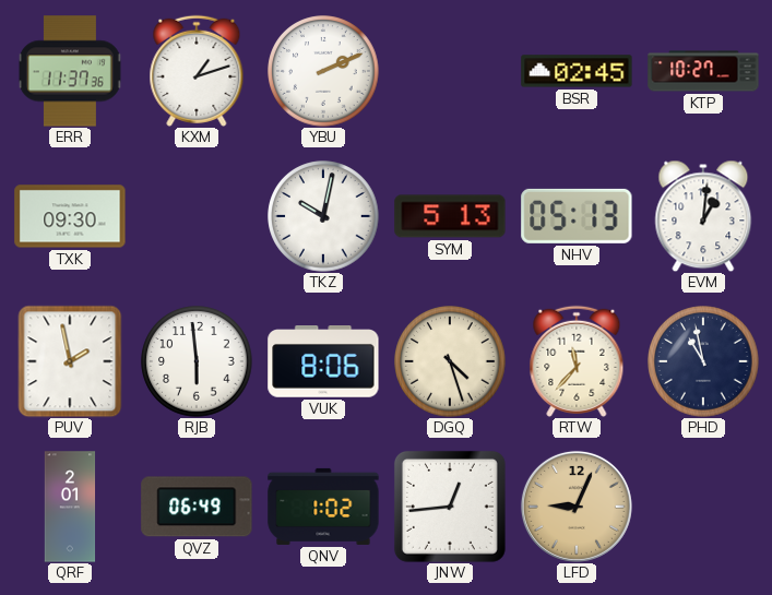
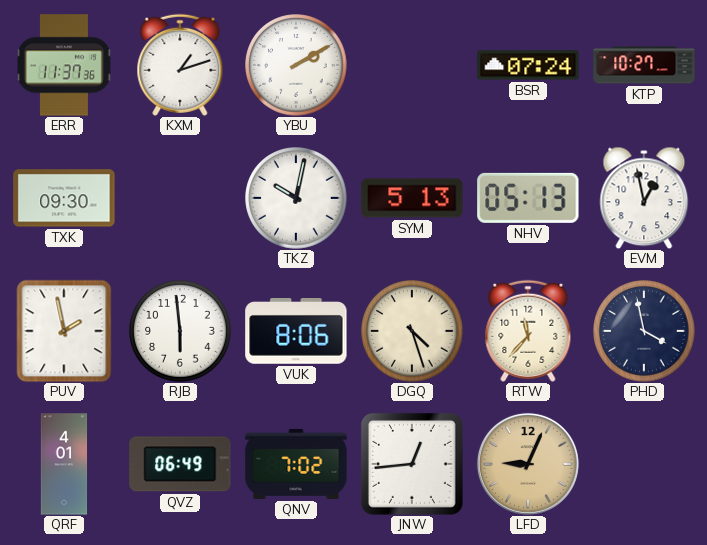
YBU: 2:11 -> 2:10
BSR: 02:45 -> 07:24
EVM: 1:01 -> 12:58
PHD: 10:58 -> 3:58
QRF: 2:01 -> 4:01
QNV: 1:02 -> 7:02
